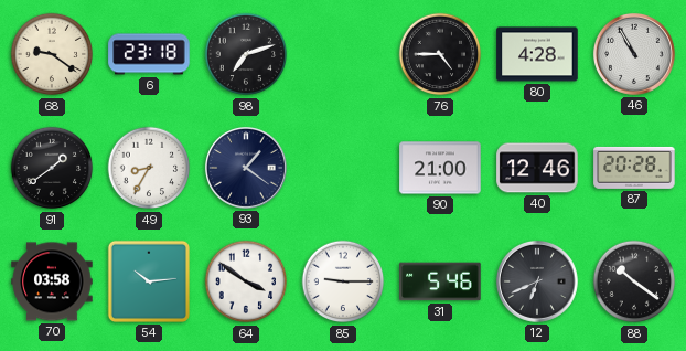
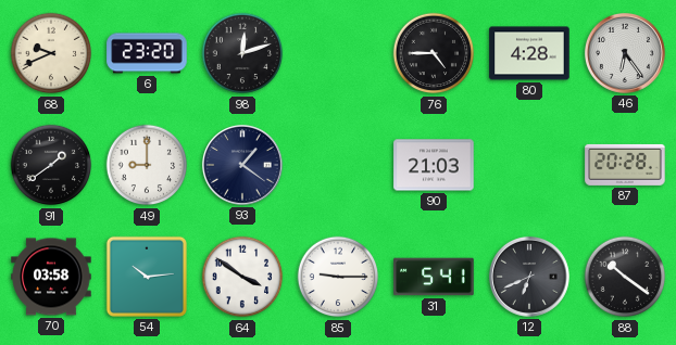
68: 9:21 -> 9:41
6: 23:18 -> 23:20
98: 7:12 -> 12:12
46: 10:55 -> 6:24
49: 8:35 -> 9:00
90: 21:00 -> 21:03
40: 12:46 -> none
31: 5:46 -> 5:41
